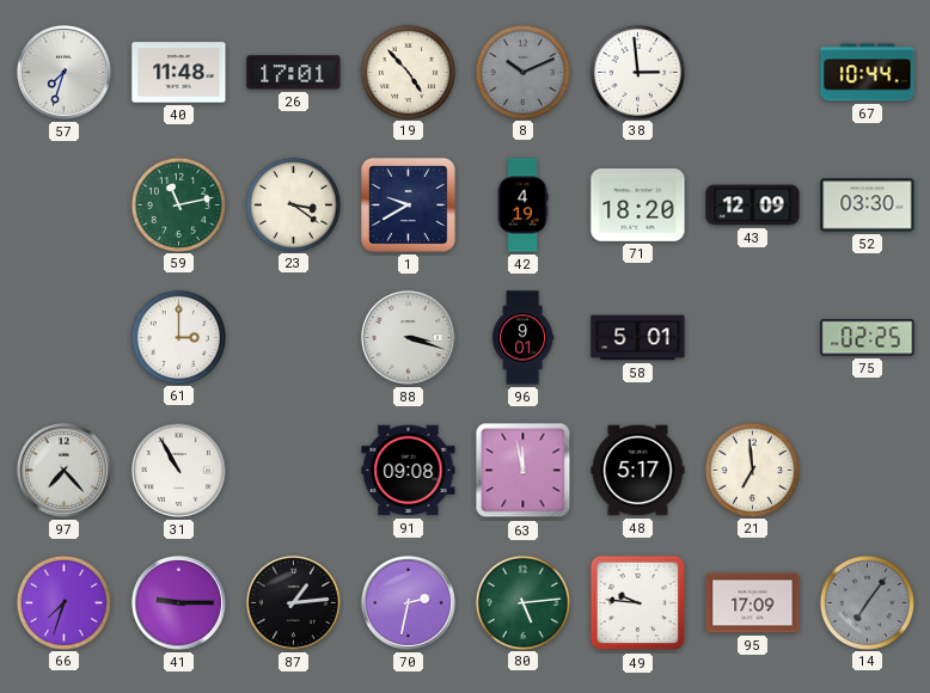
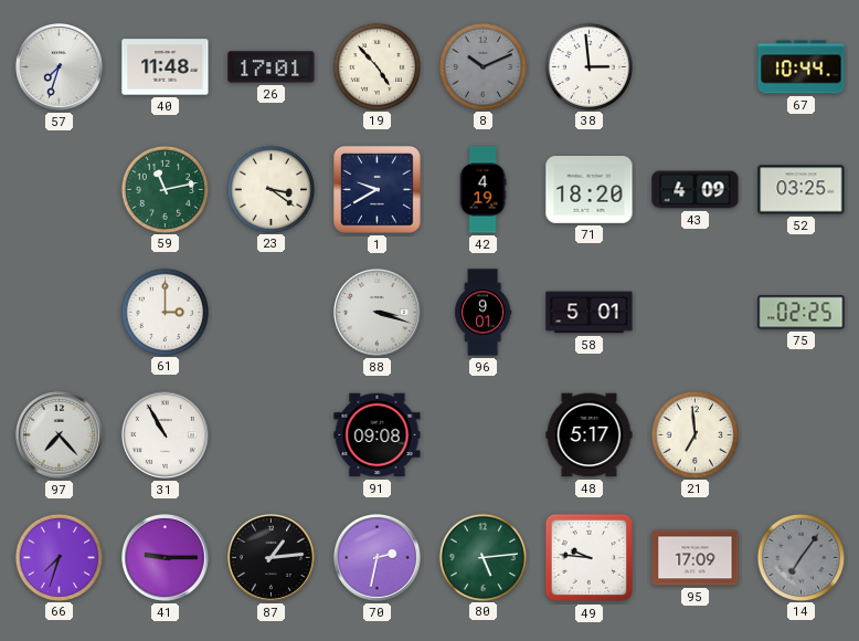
43: 12:09 -> 4:09
52: 03:30 -> 03:25
63: 11:58 -> none
